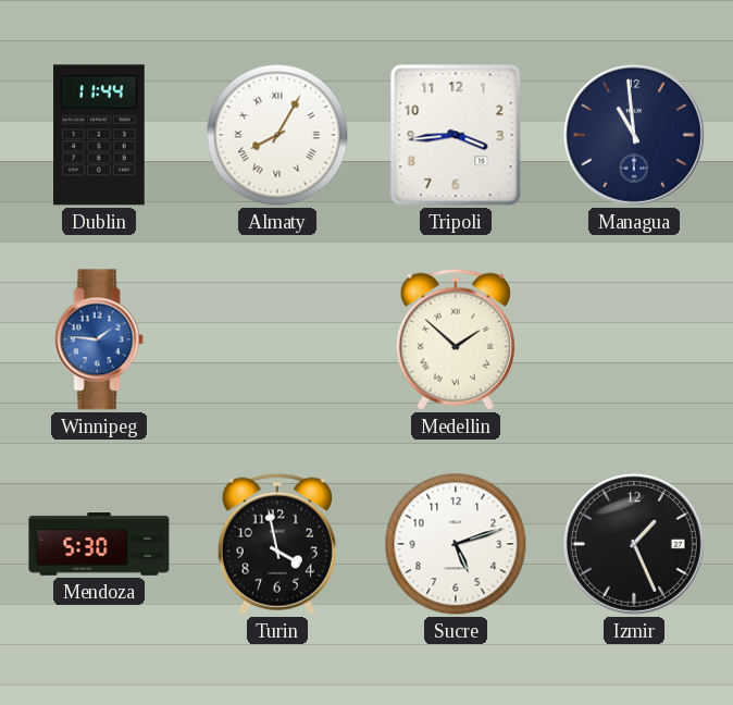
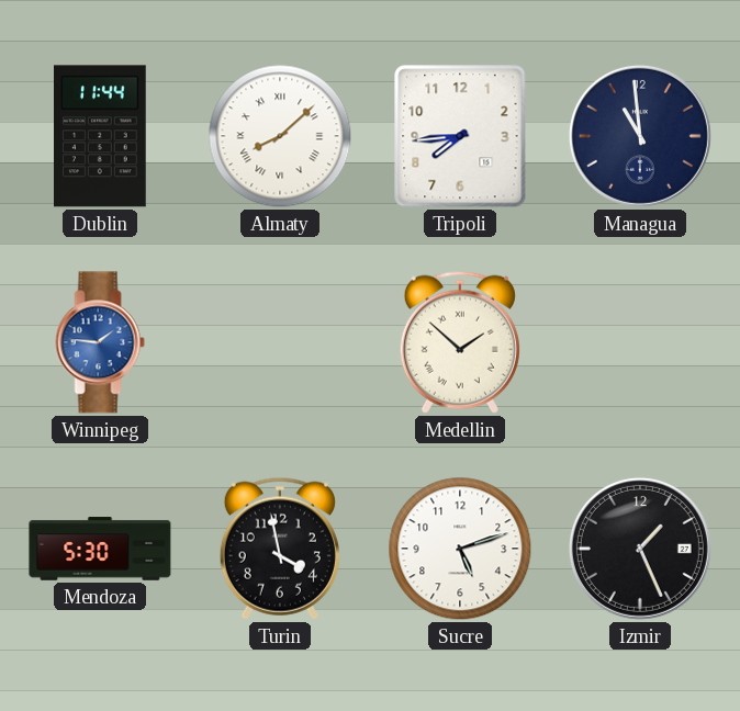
Almaty: 8:05 -> 8:08
Tripoli: 3:44 -> 7:44
